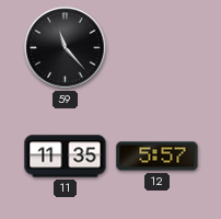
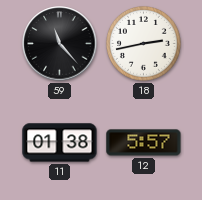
18: none -> 2:43
11: 11:35 -> 01:38
